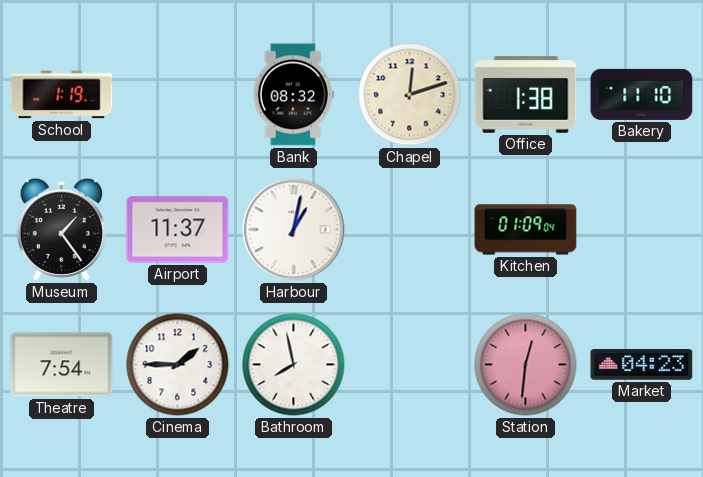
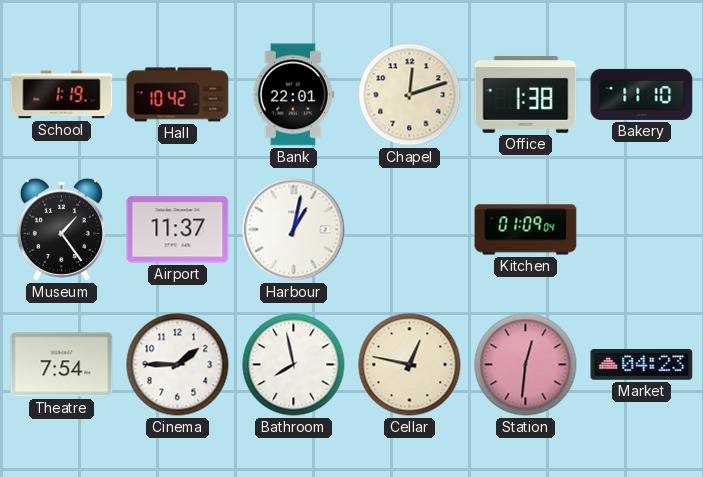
Hall: none -> 10:42
Bank: 08:32 -> 22:01
Cellar: none -> 12:47
